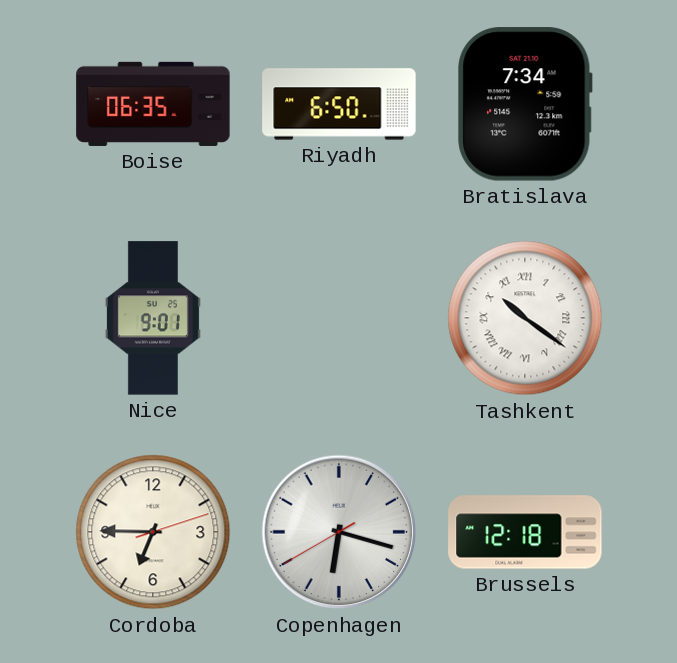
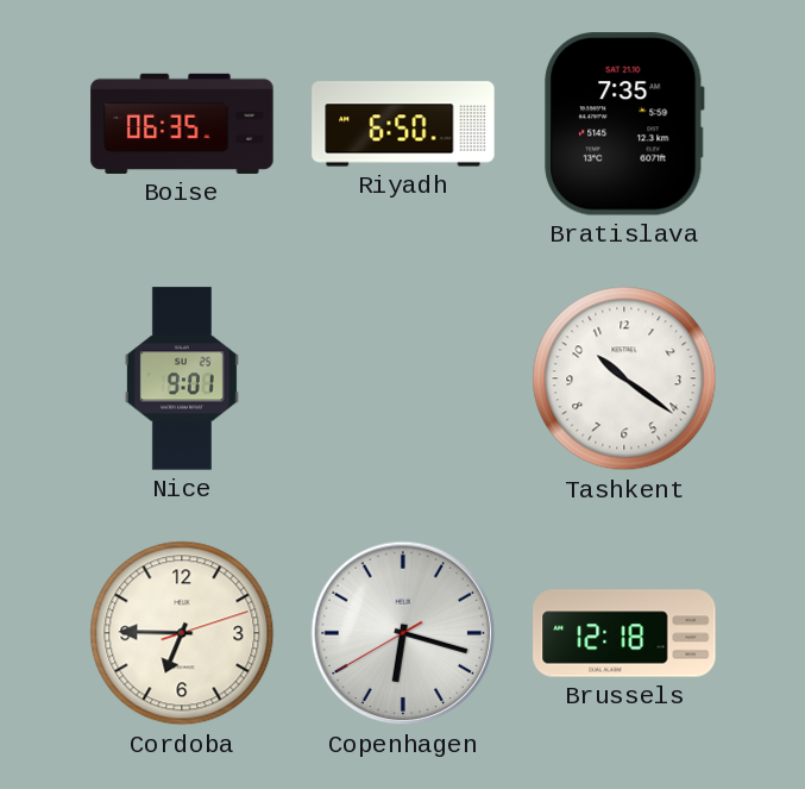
Bratislava: 7:34 -> 7:35
Tashkent numerals: Roman -> Arabic
